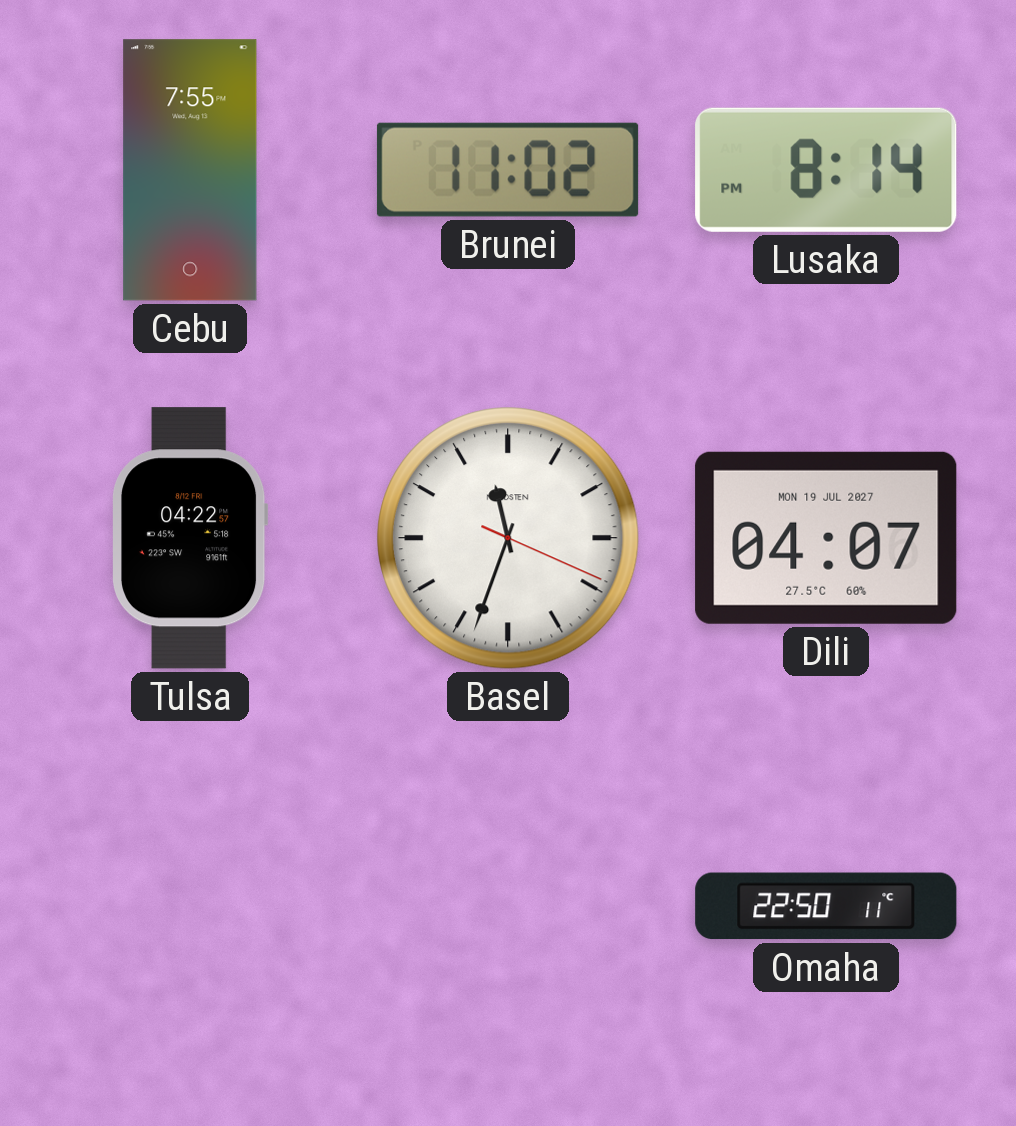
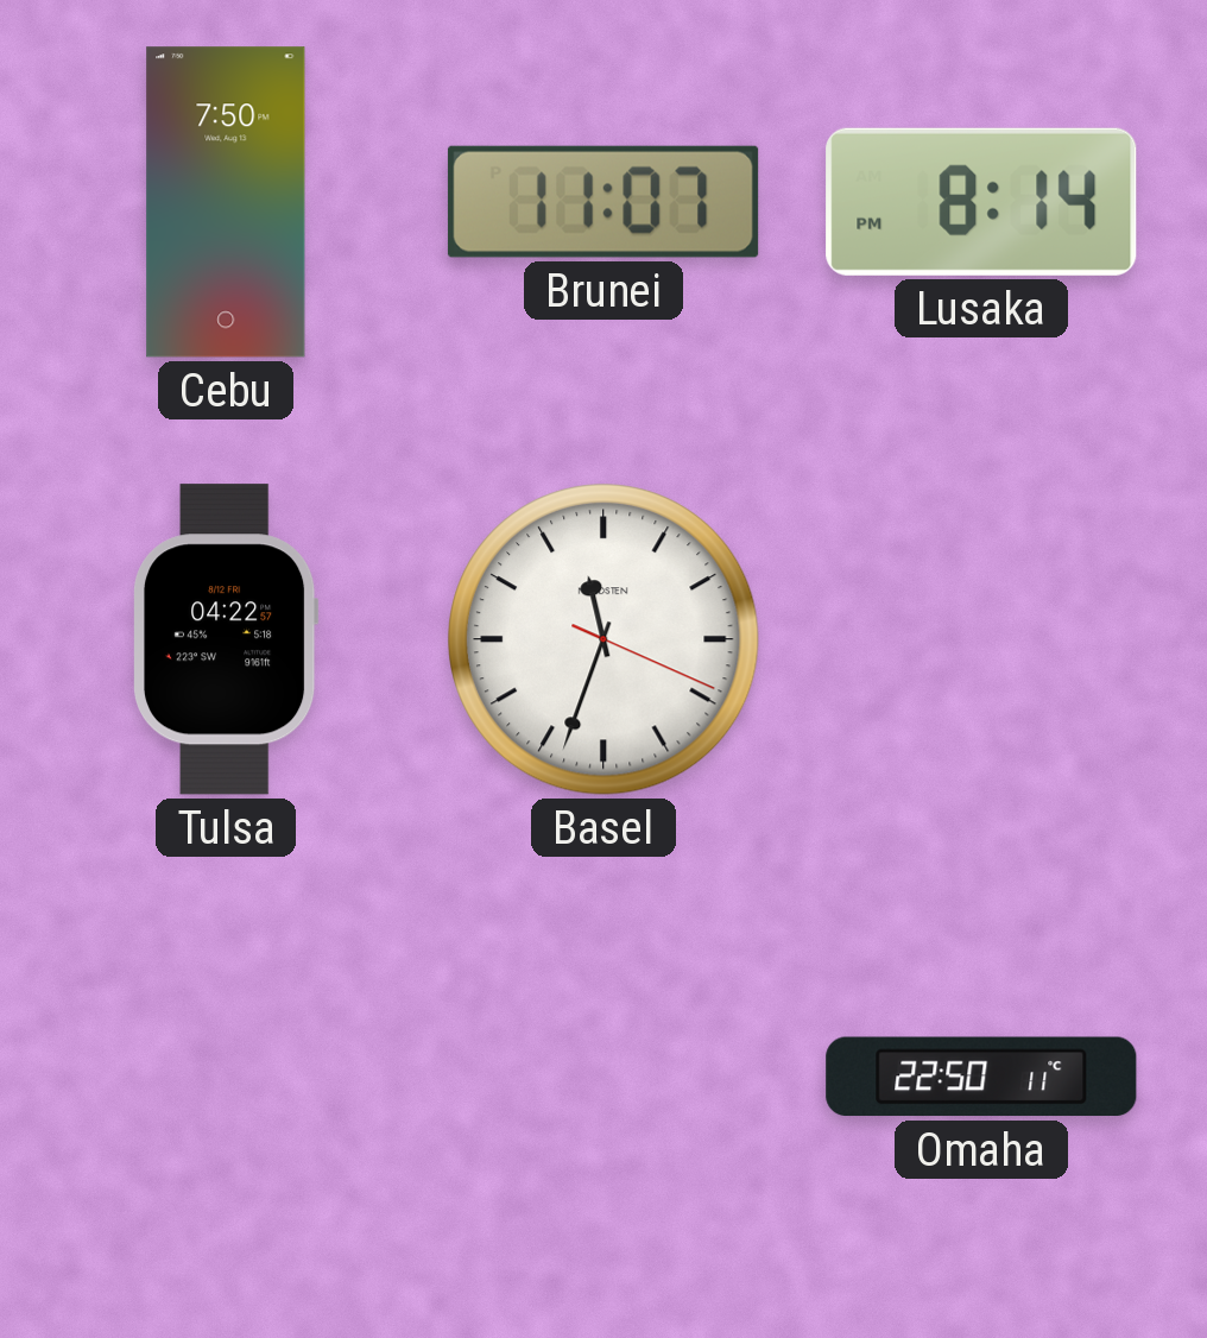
Cebu: 7:55 -> 7:50
Brunei: 11:02 -> 11:07
Dili: 04:07 -> none
